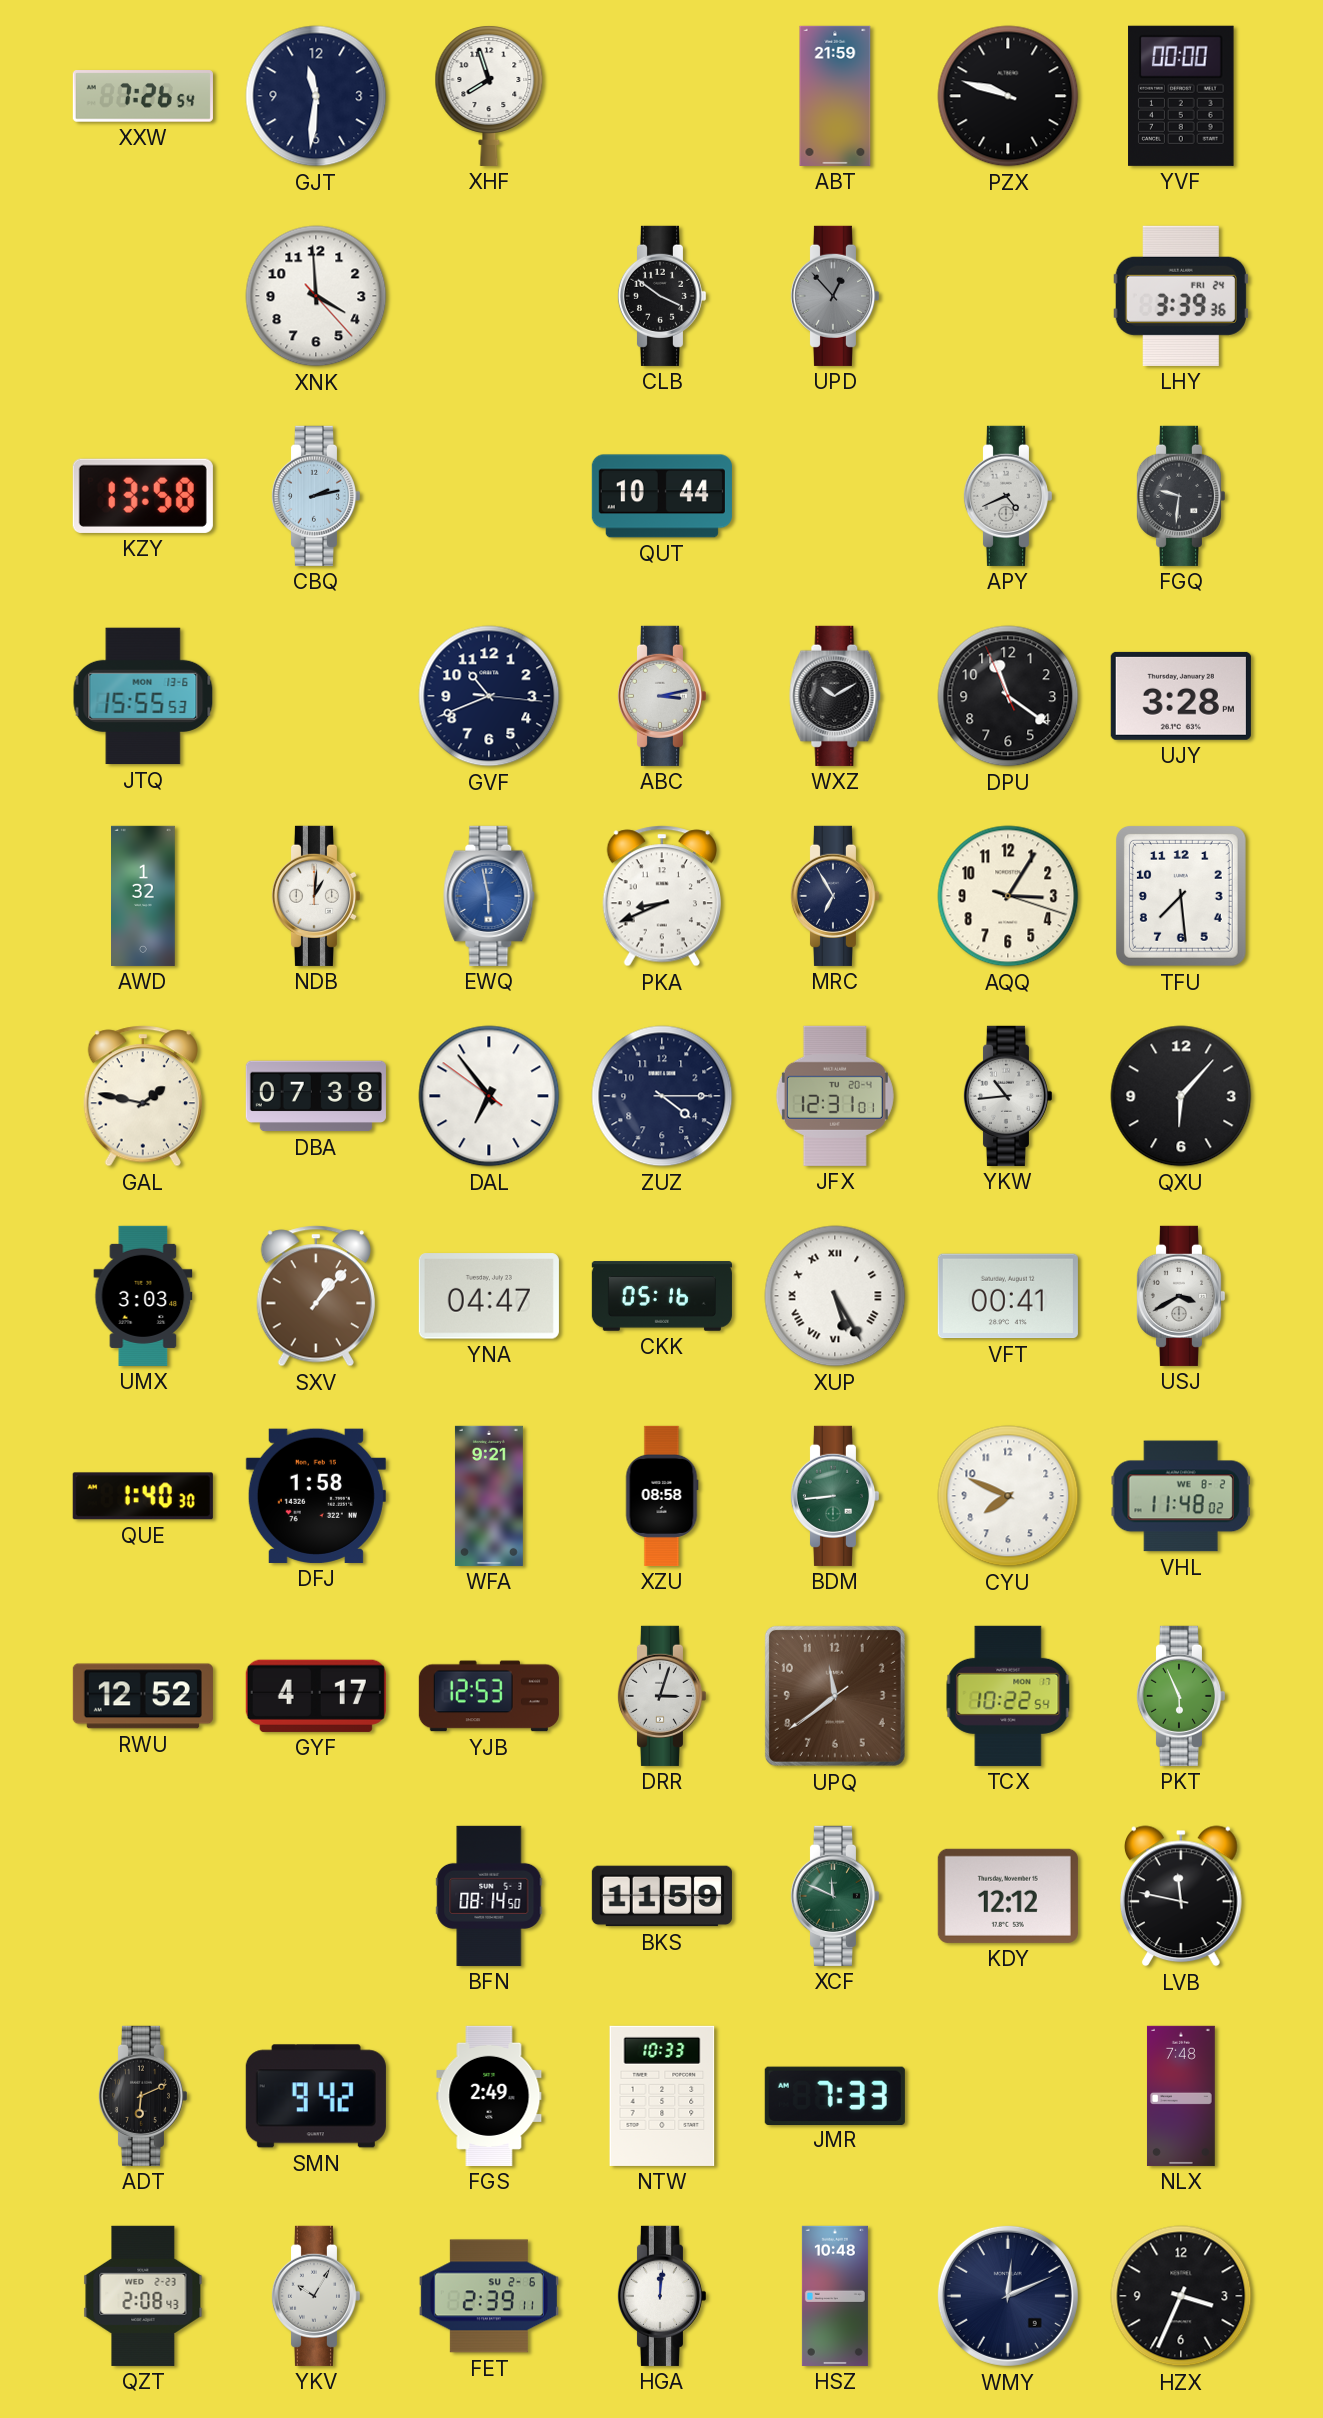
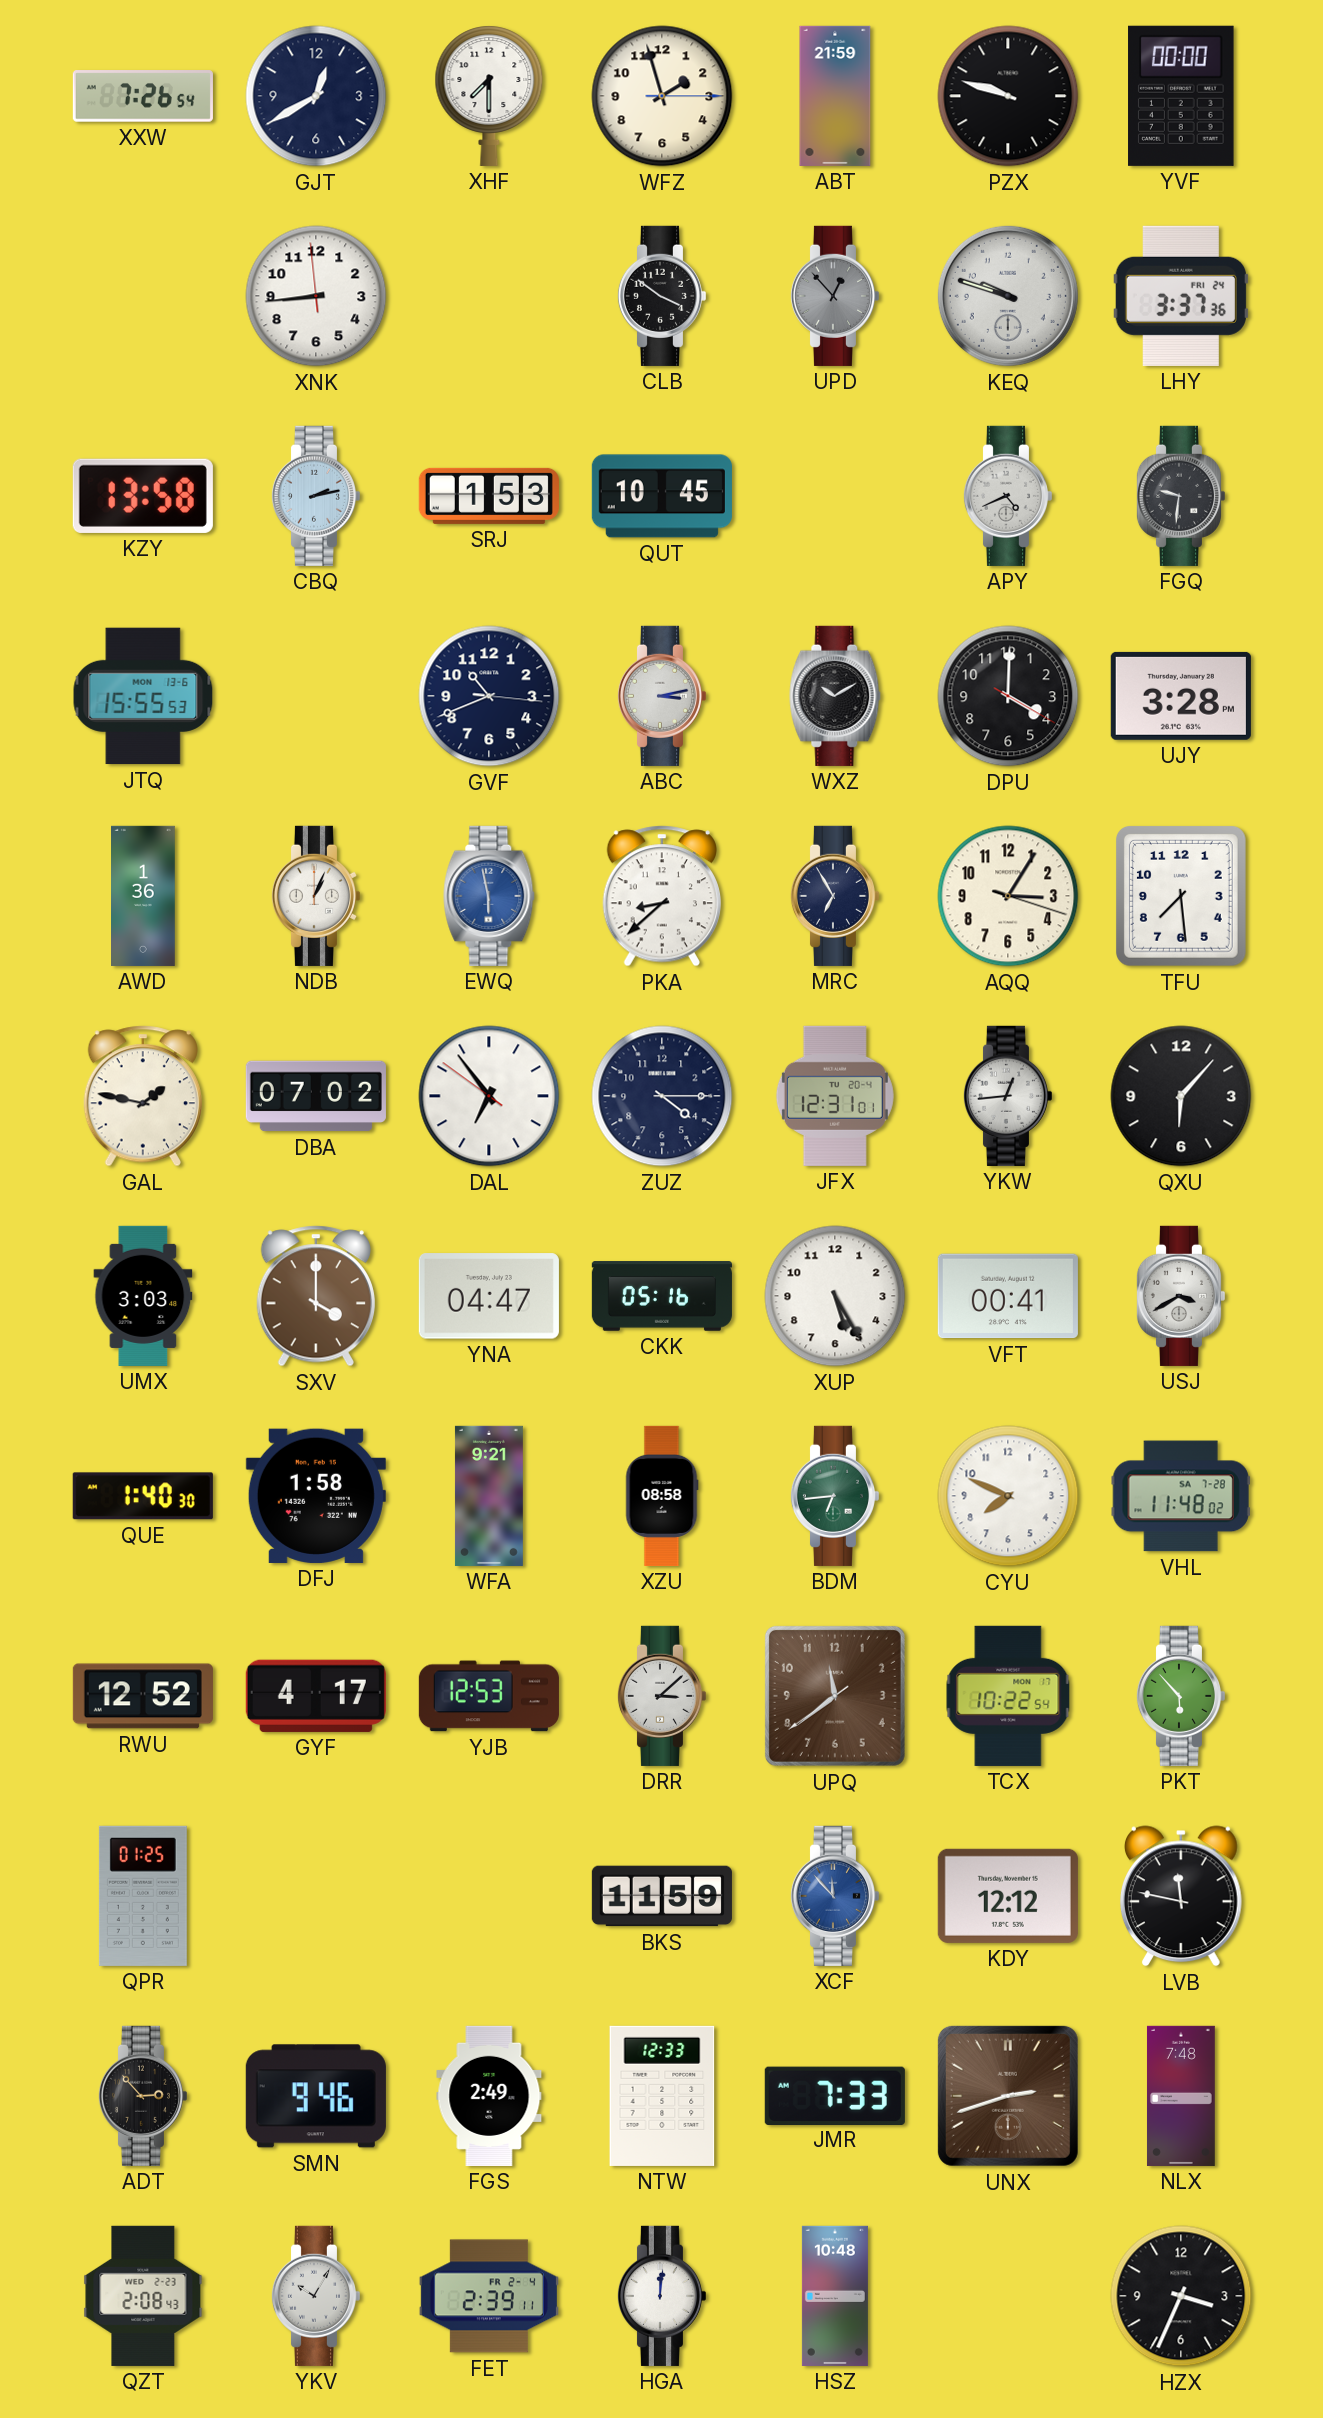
GJT: 11:31 -> 12:40
XHF: 7:57 -> 7:30
WFZ: none -> 1:57
XNK: 3:59 -> 8:43
KEQ: none -> 9:48
LHY: 3:39 -> 3:37
SRJ: none -> 1:53
QUT: 10:44 -> 10:45
DPU: 11:20 -> 4:00
AWD: 1:32 -> 1:36
NDB: 1:01 -> 1:04
PKA: 8:41 -> 8:38
DBA: 07:38 -> 07:02
YKW: 10:44 -> 12:44
SXV: 1:07 -> 4:00
XUP numerals: Roman -> Arabic
BDM: 8:44 -> 6:44
VHL date: WE 8-2 -> SA 7-28
DRR: 3:03 -> 3:08
PKT: 5:56 -> 5:53
QPR: none -> 01:25
BFN: 08:14 -> none
XCF: 11:49 -> 11:53
XCF dial: green -> blue
ADT: 6:11 -> 2:53
SMN: 9:42 -> 9:46
NTW: 10:33 -> 12:33
UNX: none -> 2:42
FET date: SU 2-6 -> FR 2-4
WMY: 12:11 -> none
